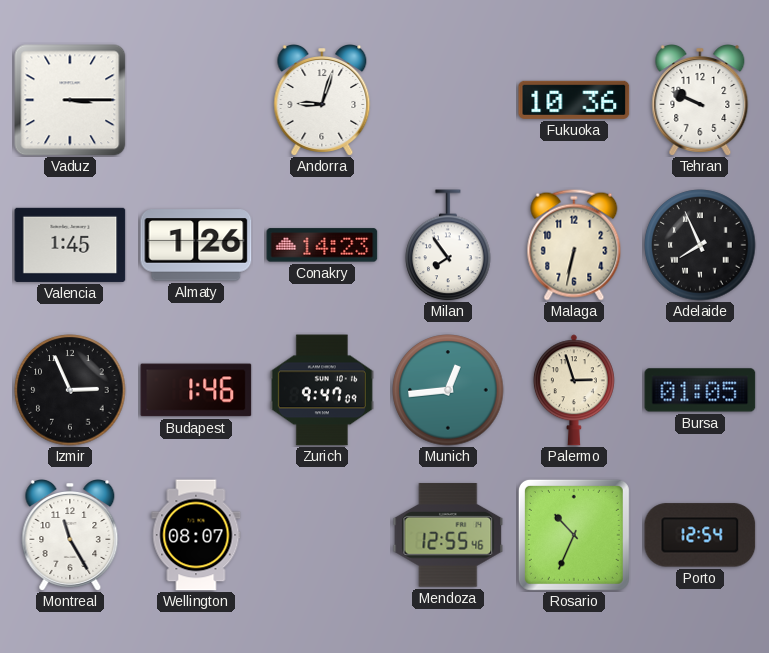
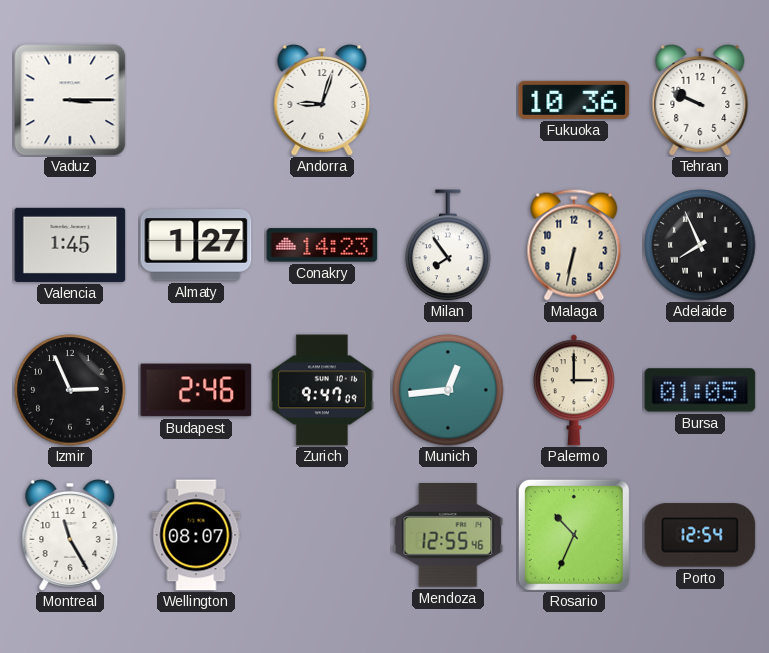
Almaty: 1:26 -> 1:27
Budapest: 1:46 -> 2:46
Palermo: 2:57 -> 3:00
